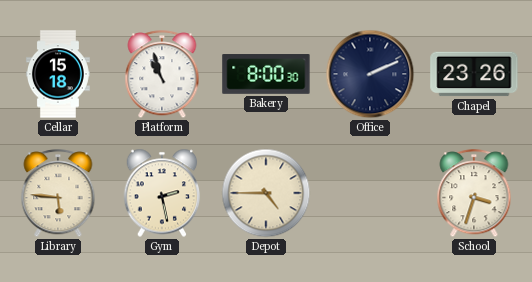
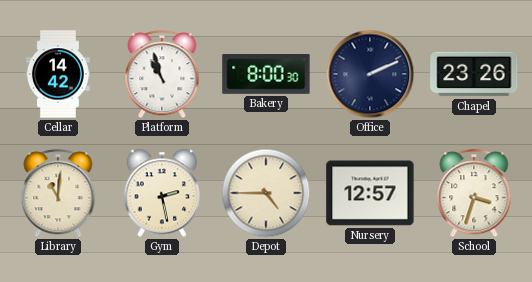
Cellar: 15:18 -> 14:42
Library: 5:46 -> 11:01
Nursery: none -> 12:57
